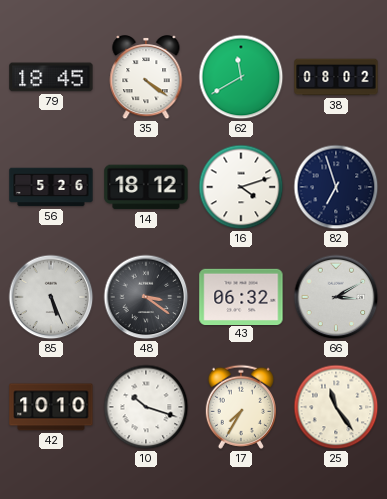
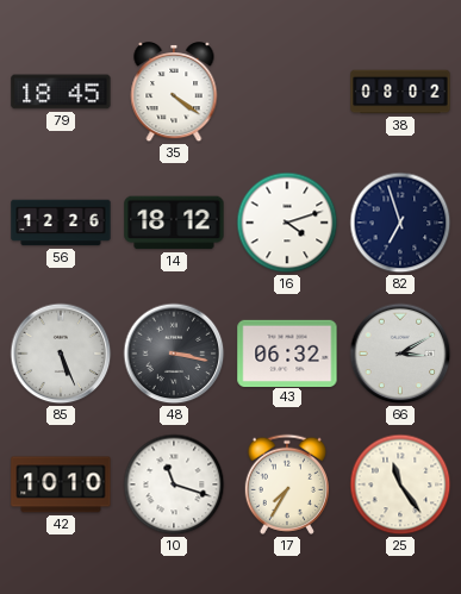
62: 11:40 -> none
56: 5:26 -> 12:26
48: 3:21 -> 3:17
10: 10:18 -> 11:18
